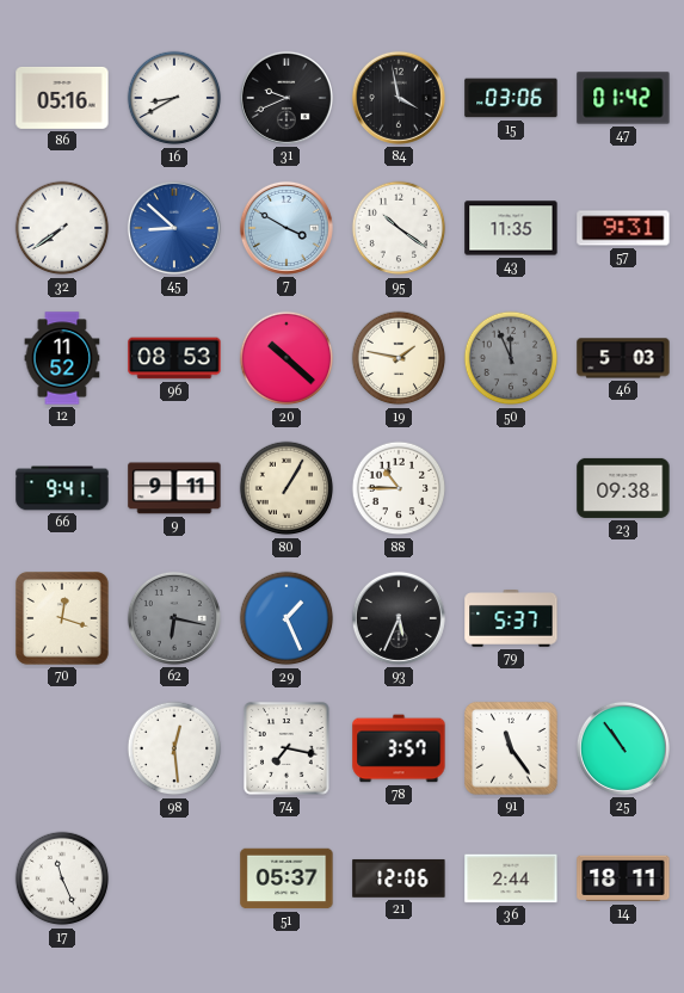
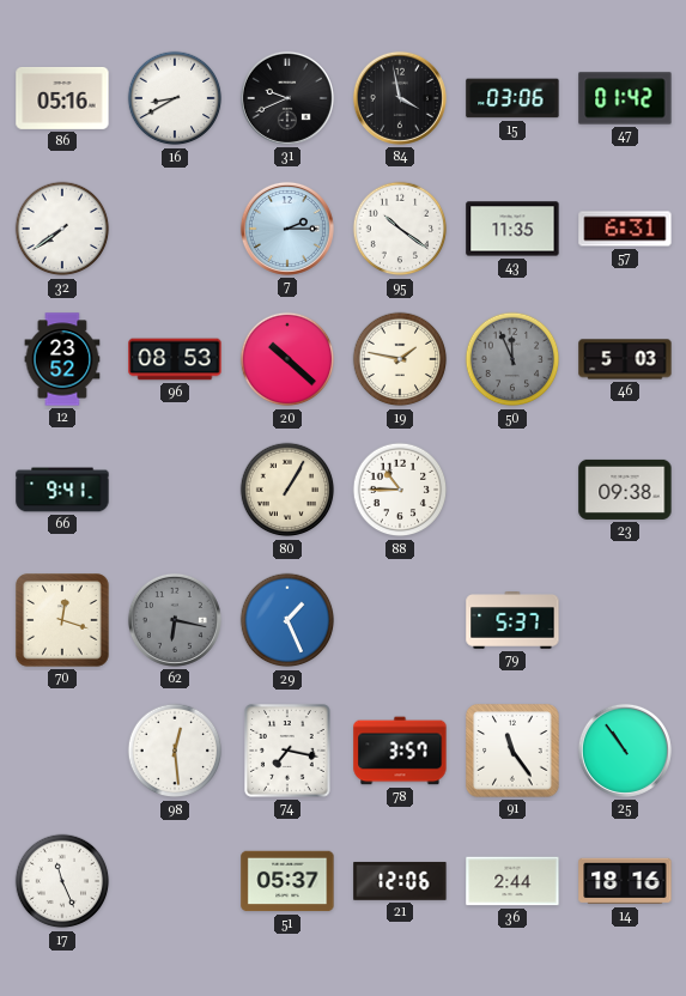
45: 8:52 -> none
7: 3:50 -> 2:15
57: 9:31 -> 6:31
12: 11:52 -> 23:52
9: 9:11 -> none
93: 5:34 -> none
14: 18:11 -> 18:16
